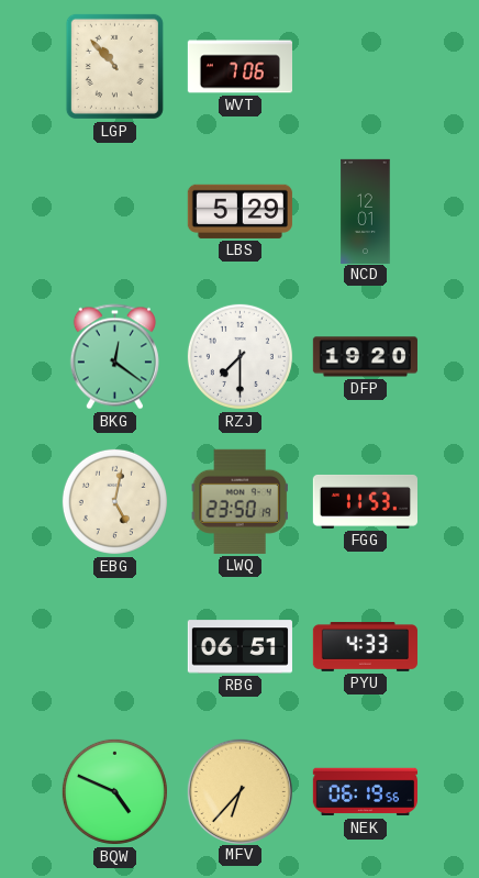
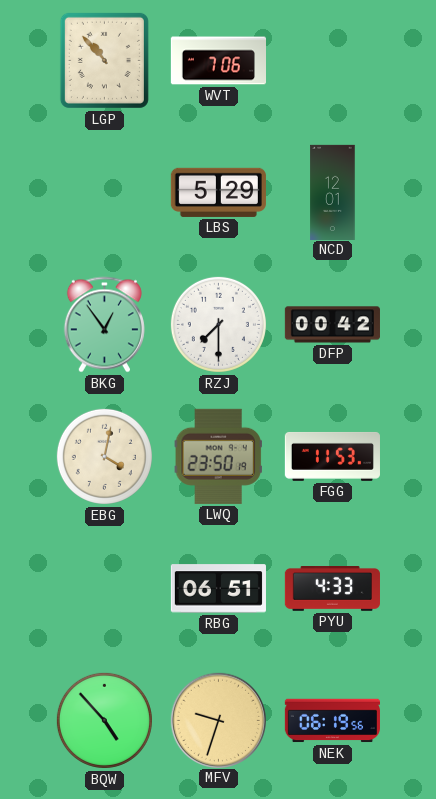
BKG: 12:21 -> 12:54
DFP: 19:20 -> 00:42
EBG: 5:02 -> 4:02
BQW: 4:49 -> 4:53
MFV: 6:37 -> 9:33
